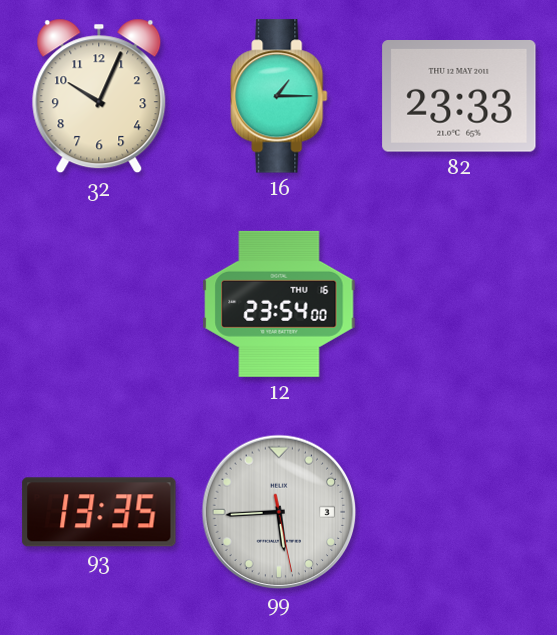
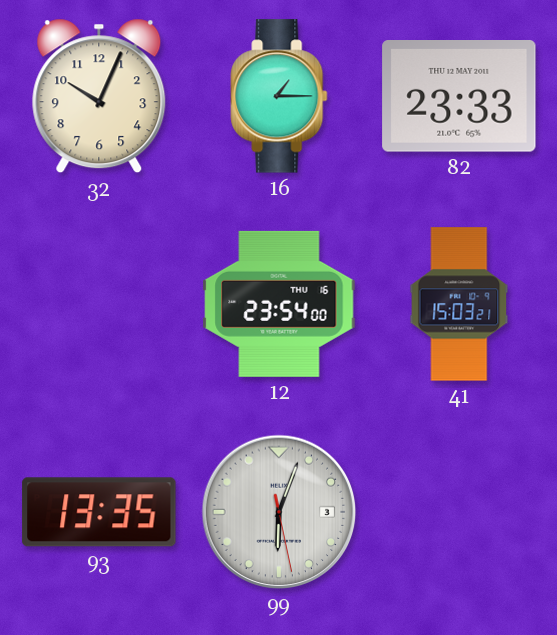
41: none -> 15:03
99: 5:44 -> 6:03
